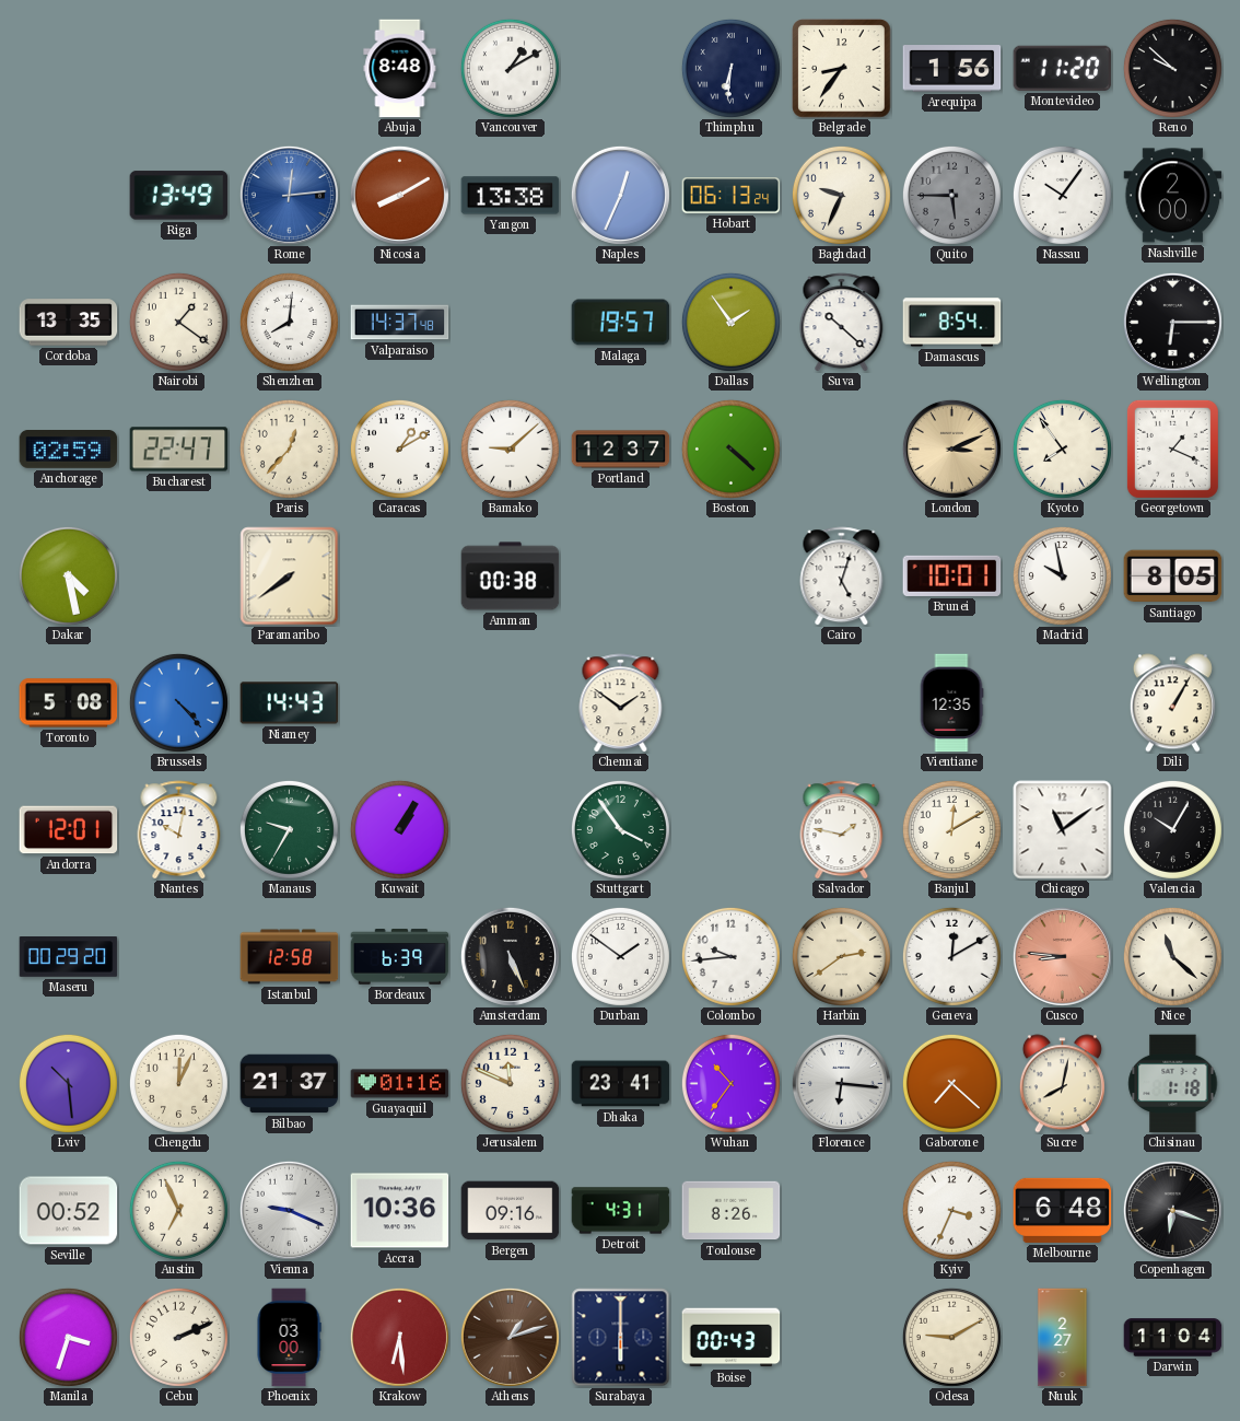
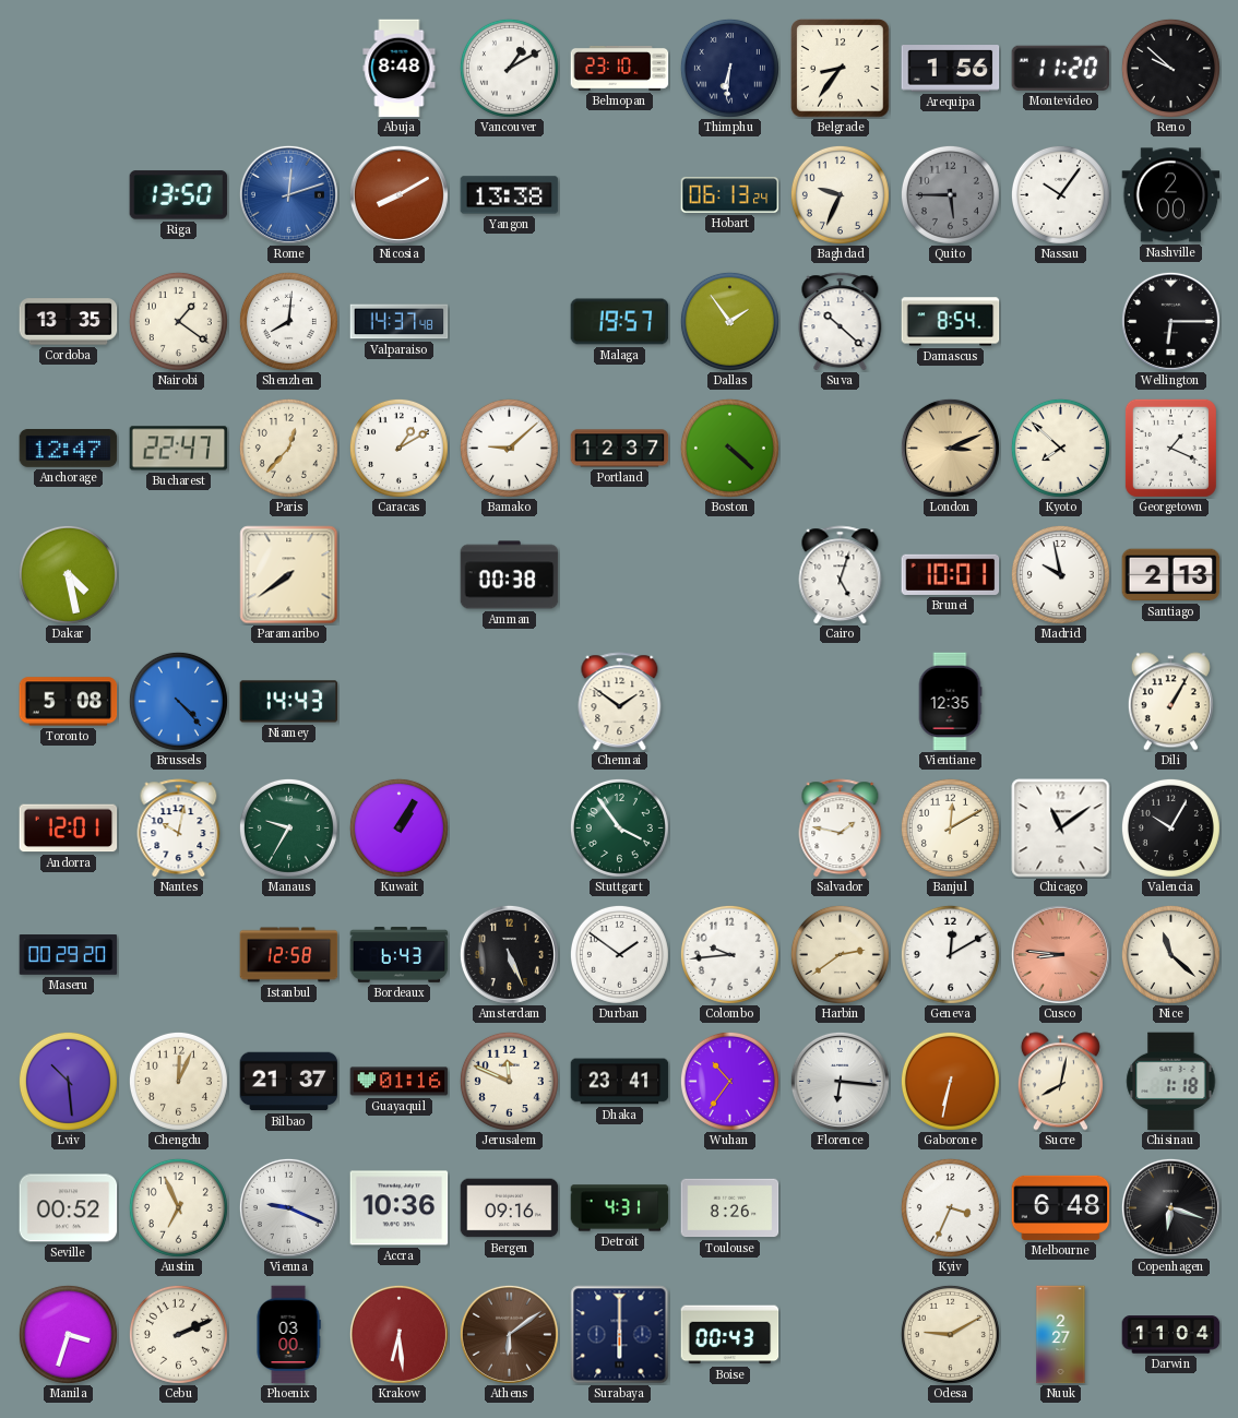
Belmopan: none -> 23:10
Riga: 13:49 -> 13:50
Rome: 12:14 -> 12:12
Naples: 12:34 -> none
Anchorage: 02:59 -> 12:47
Kyoto: 7:54 -> 7:52
Santiago: 8:05 -> 2:13
Bordeaux: 6:39 -> 6:43
Gaborone: 7:22 -> 6:32
Athens: 1:12 -> 6:09
